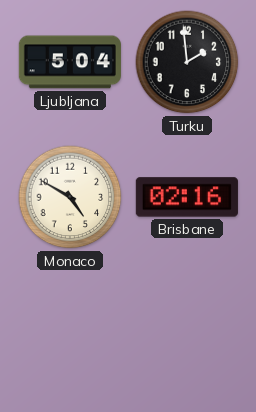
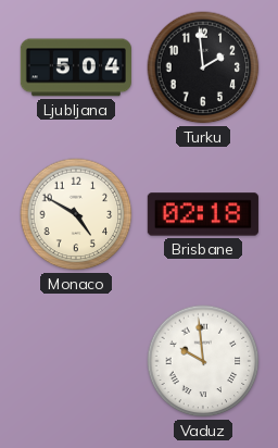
Brisbane: 02:16 -> 02:18
Vaduz: none -> 9:59
